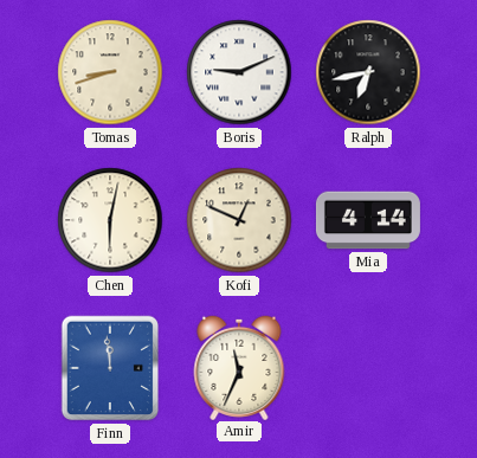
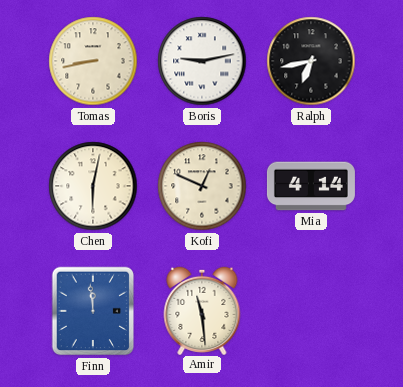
Tomas: 8:42 -> 8:43
Boris: 9:11 -> 9:13
Amir: 11:34 -> 11:29
